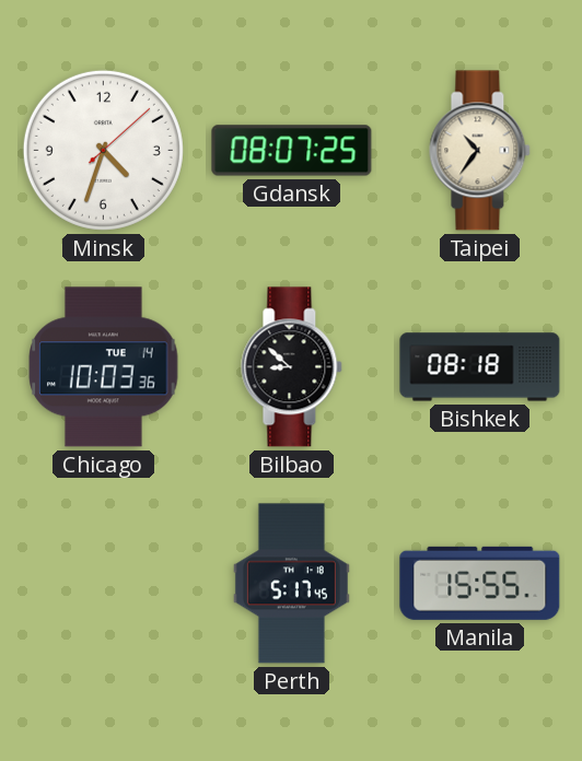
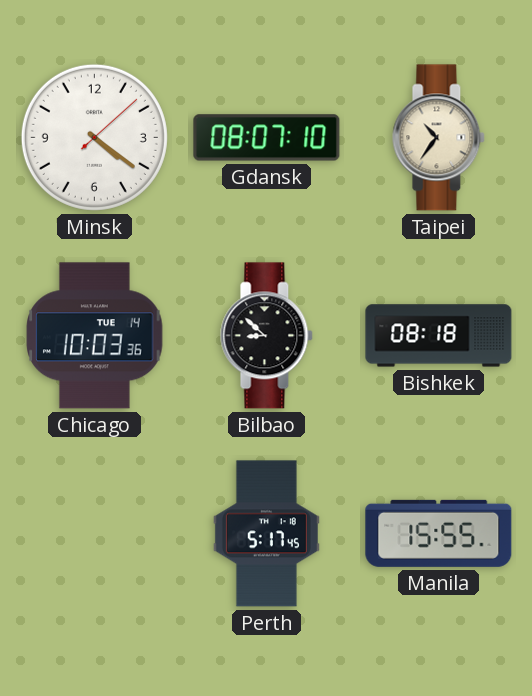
Minsk: 4:33 -> 4:21
Gdansk: 08:07:25 -> 08:07:10
